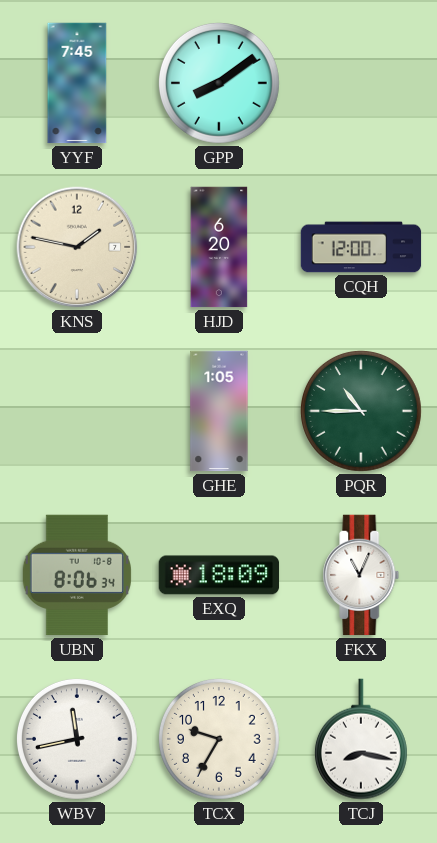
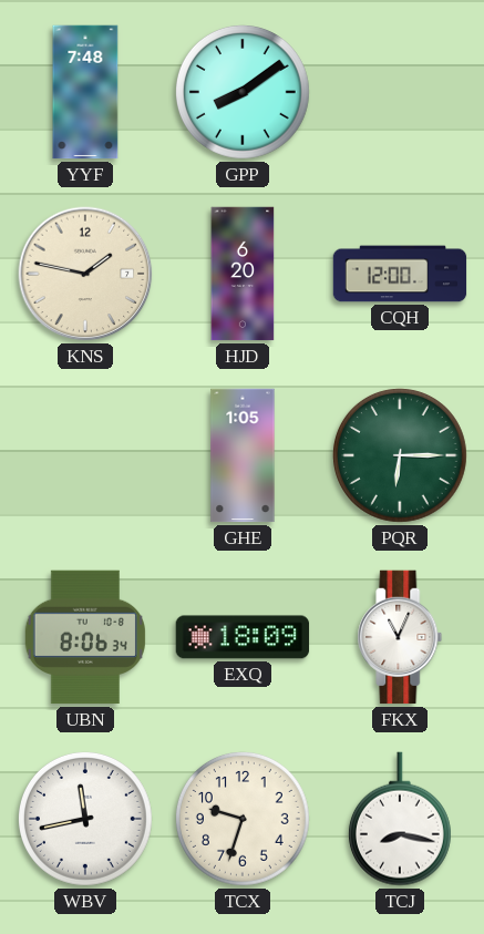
YYF: 7:45 -> 7:48
PQR: 10:45 -> 6:15
TCX: 9:35 -> 9:33
